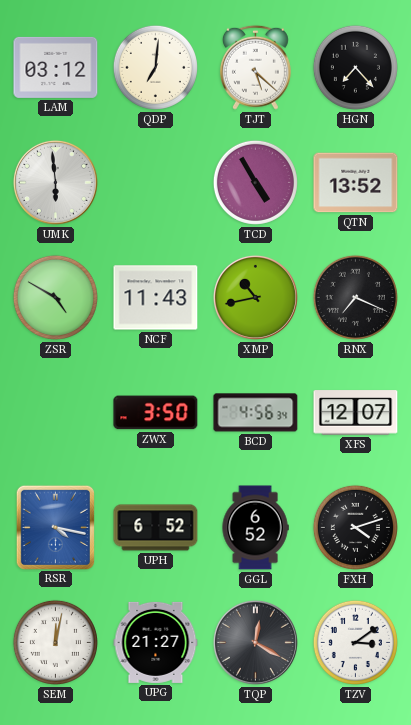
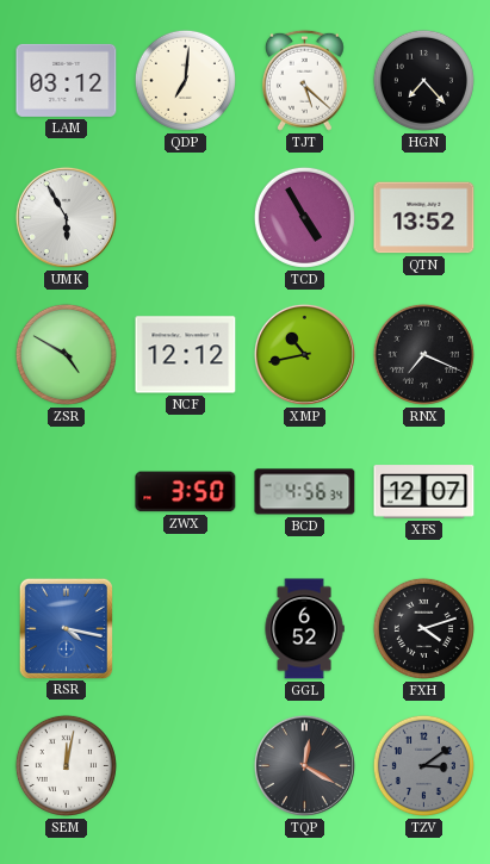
UMK: 5:59 -> 5:55
NCF: 11:43 -> 12:12
UPH: 6:52 -> none
UPG: 21:27 -> none
TZV dial: white -> grey
